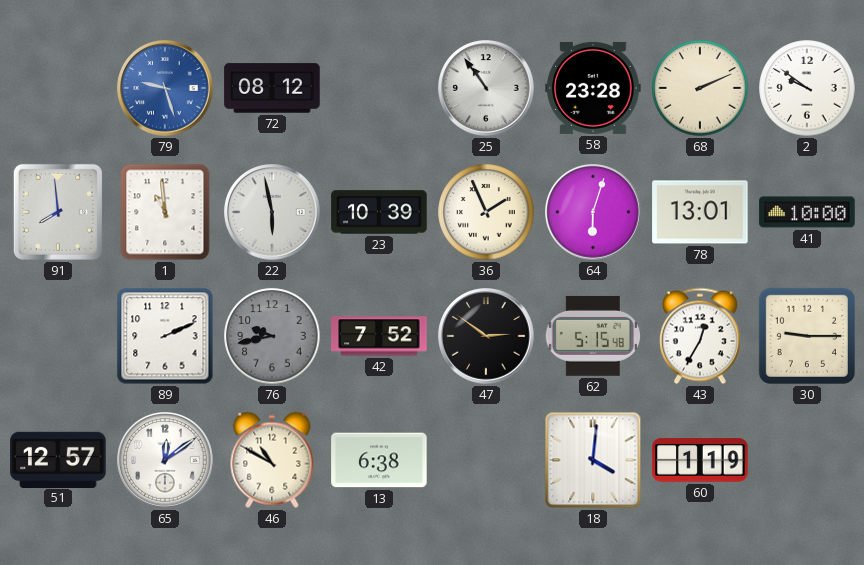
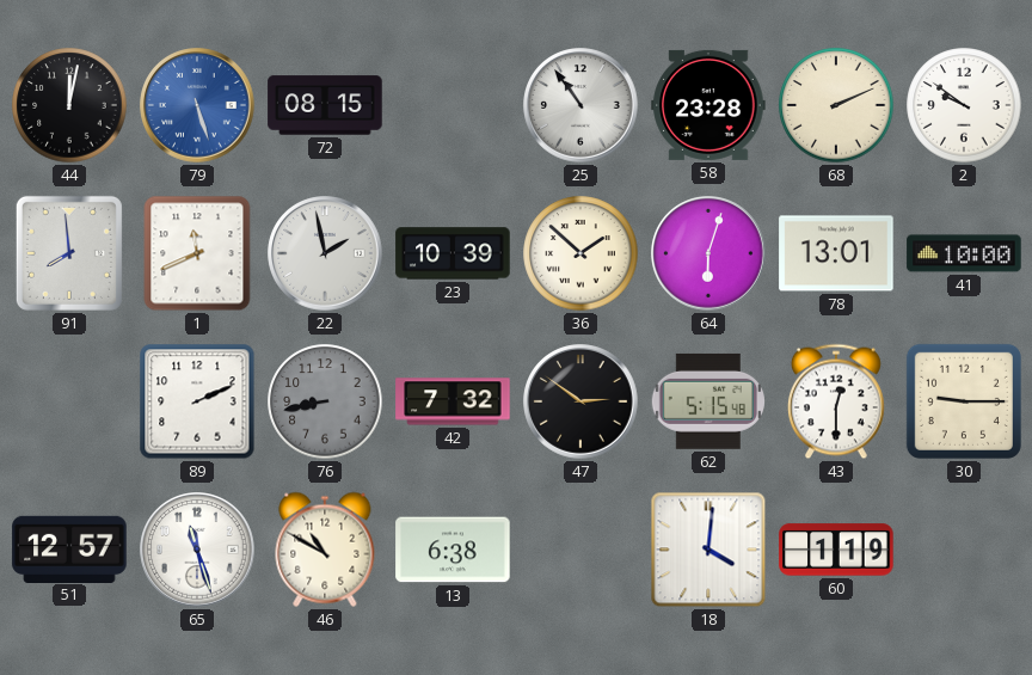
44: none -> 12:02
79: 9:27 -> 5:27
72: 08:12 -> 08:15
1: 10:59 -> 11:41
22: 5:58 -> 1:58
36: 1:56 -> 1:52
76: 9:43 -> 8:43
42: 7:52 -> 7:32
43: 12:35 -> 12:30
65: 12:09 -> 11:27
